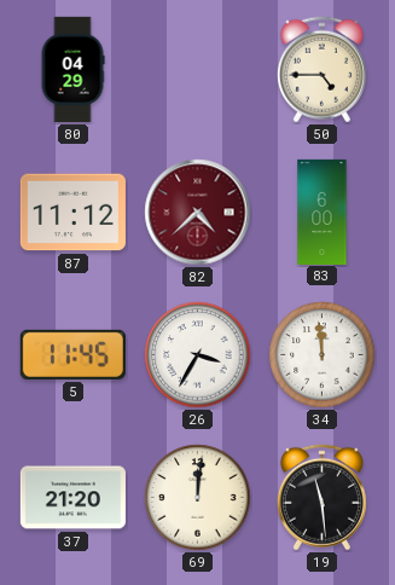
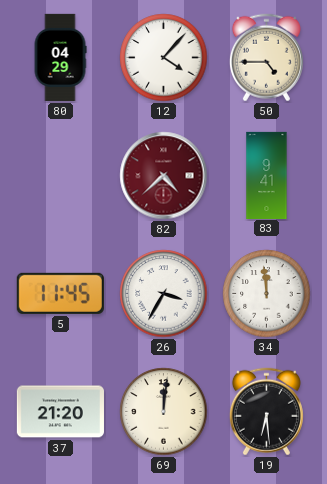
12: none -> 4:07
87: 11:12 -> none
83: 6:00 -> 9:41
19: 11:29 -> 6:29
